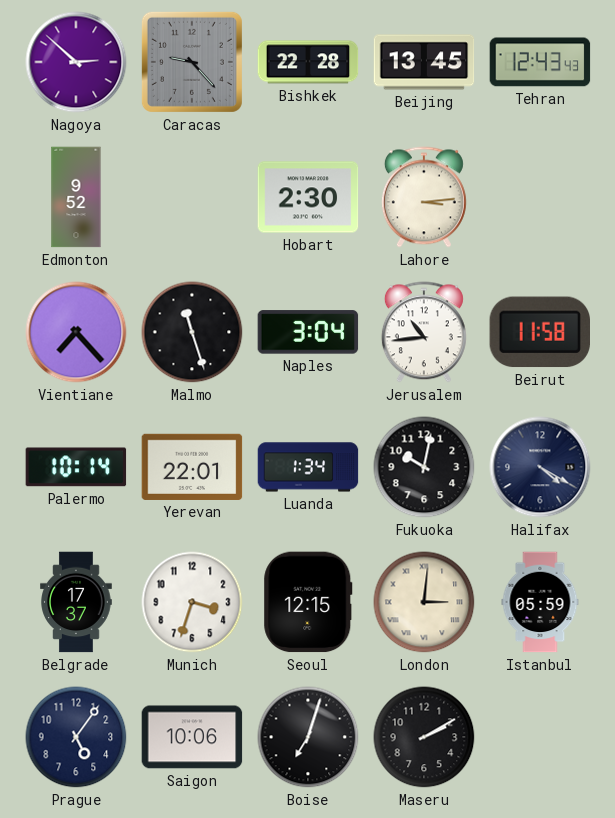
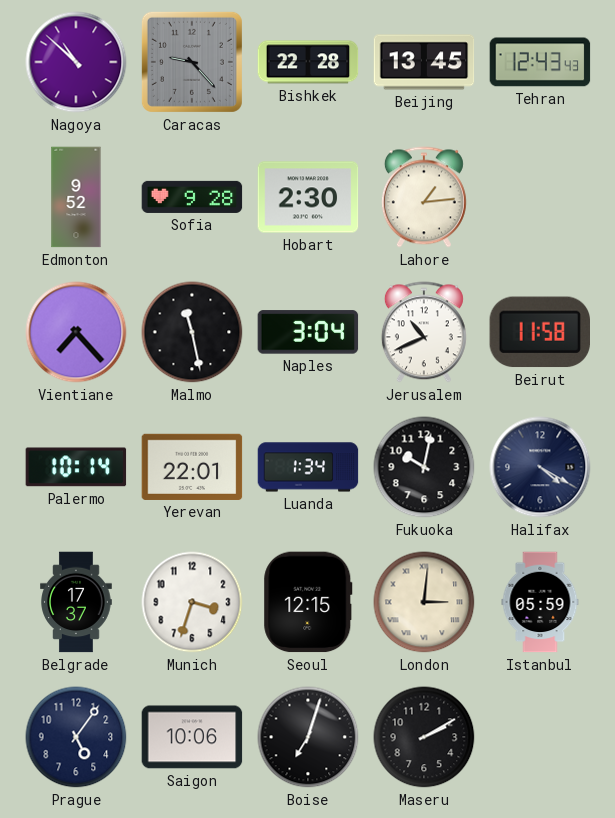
Nagoya: 2:52 -> 10:52
Sofia: none -> 9:28
Lahore: 3:14 -> 1:14
Malmo: 11:27 -> 11:28
Jerusalem: 10:44 -> 10:41
